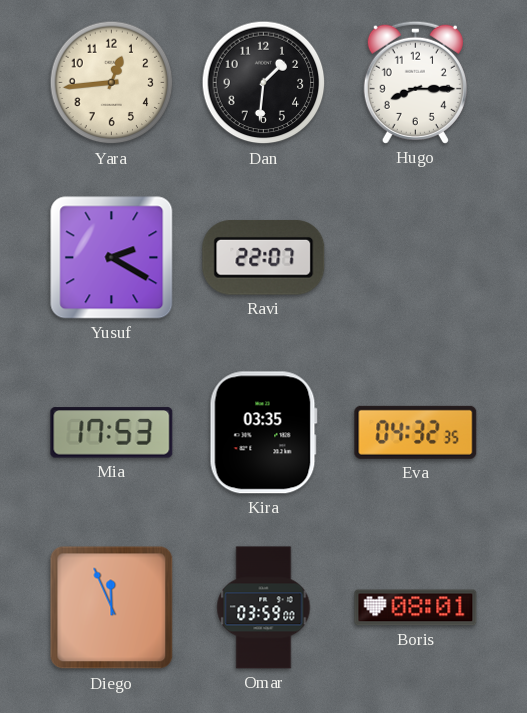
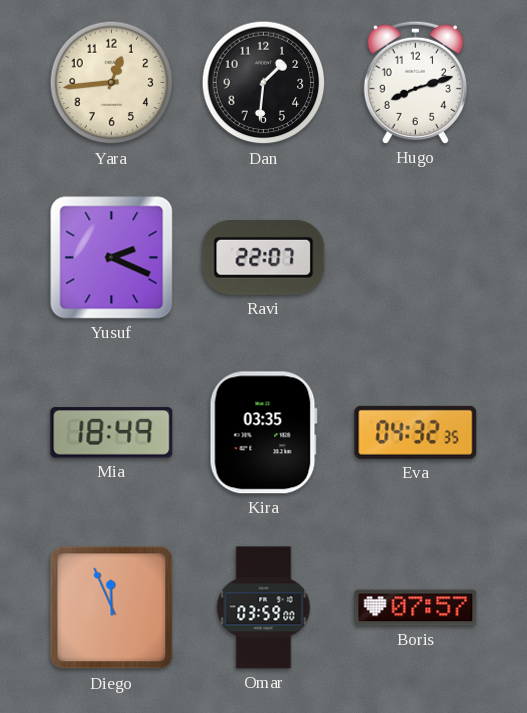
Hugo: 8:15 -> 8:12
Yusuf: 2:20 -> 2:19
Mia: 17:53 -> 18:49
Boris: 08:01 -> 07:57
